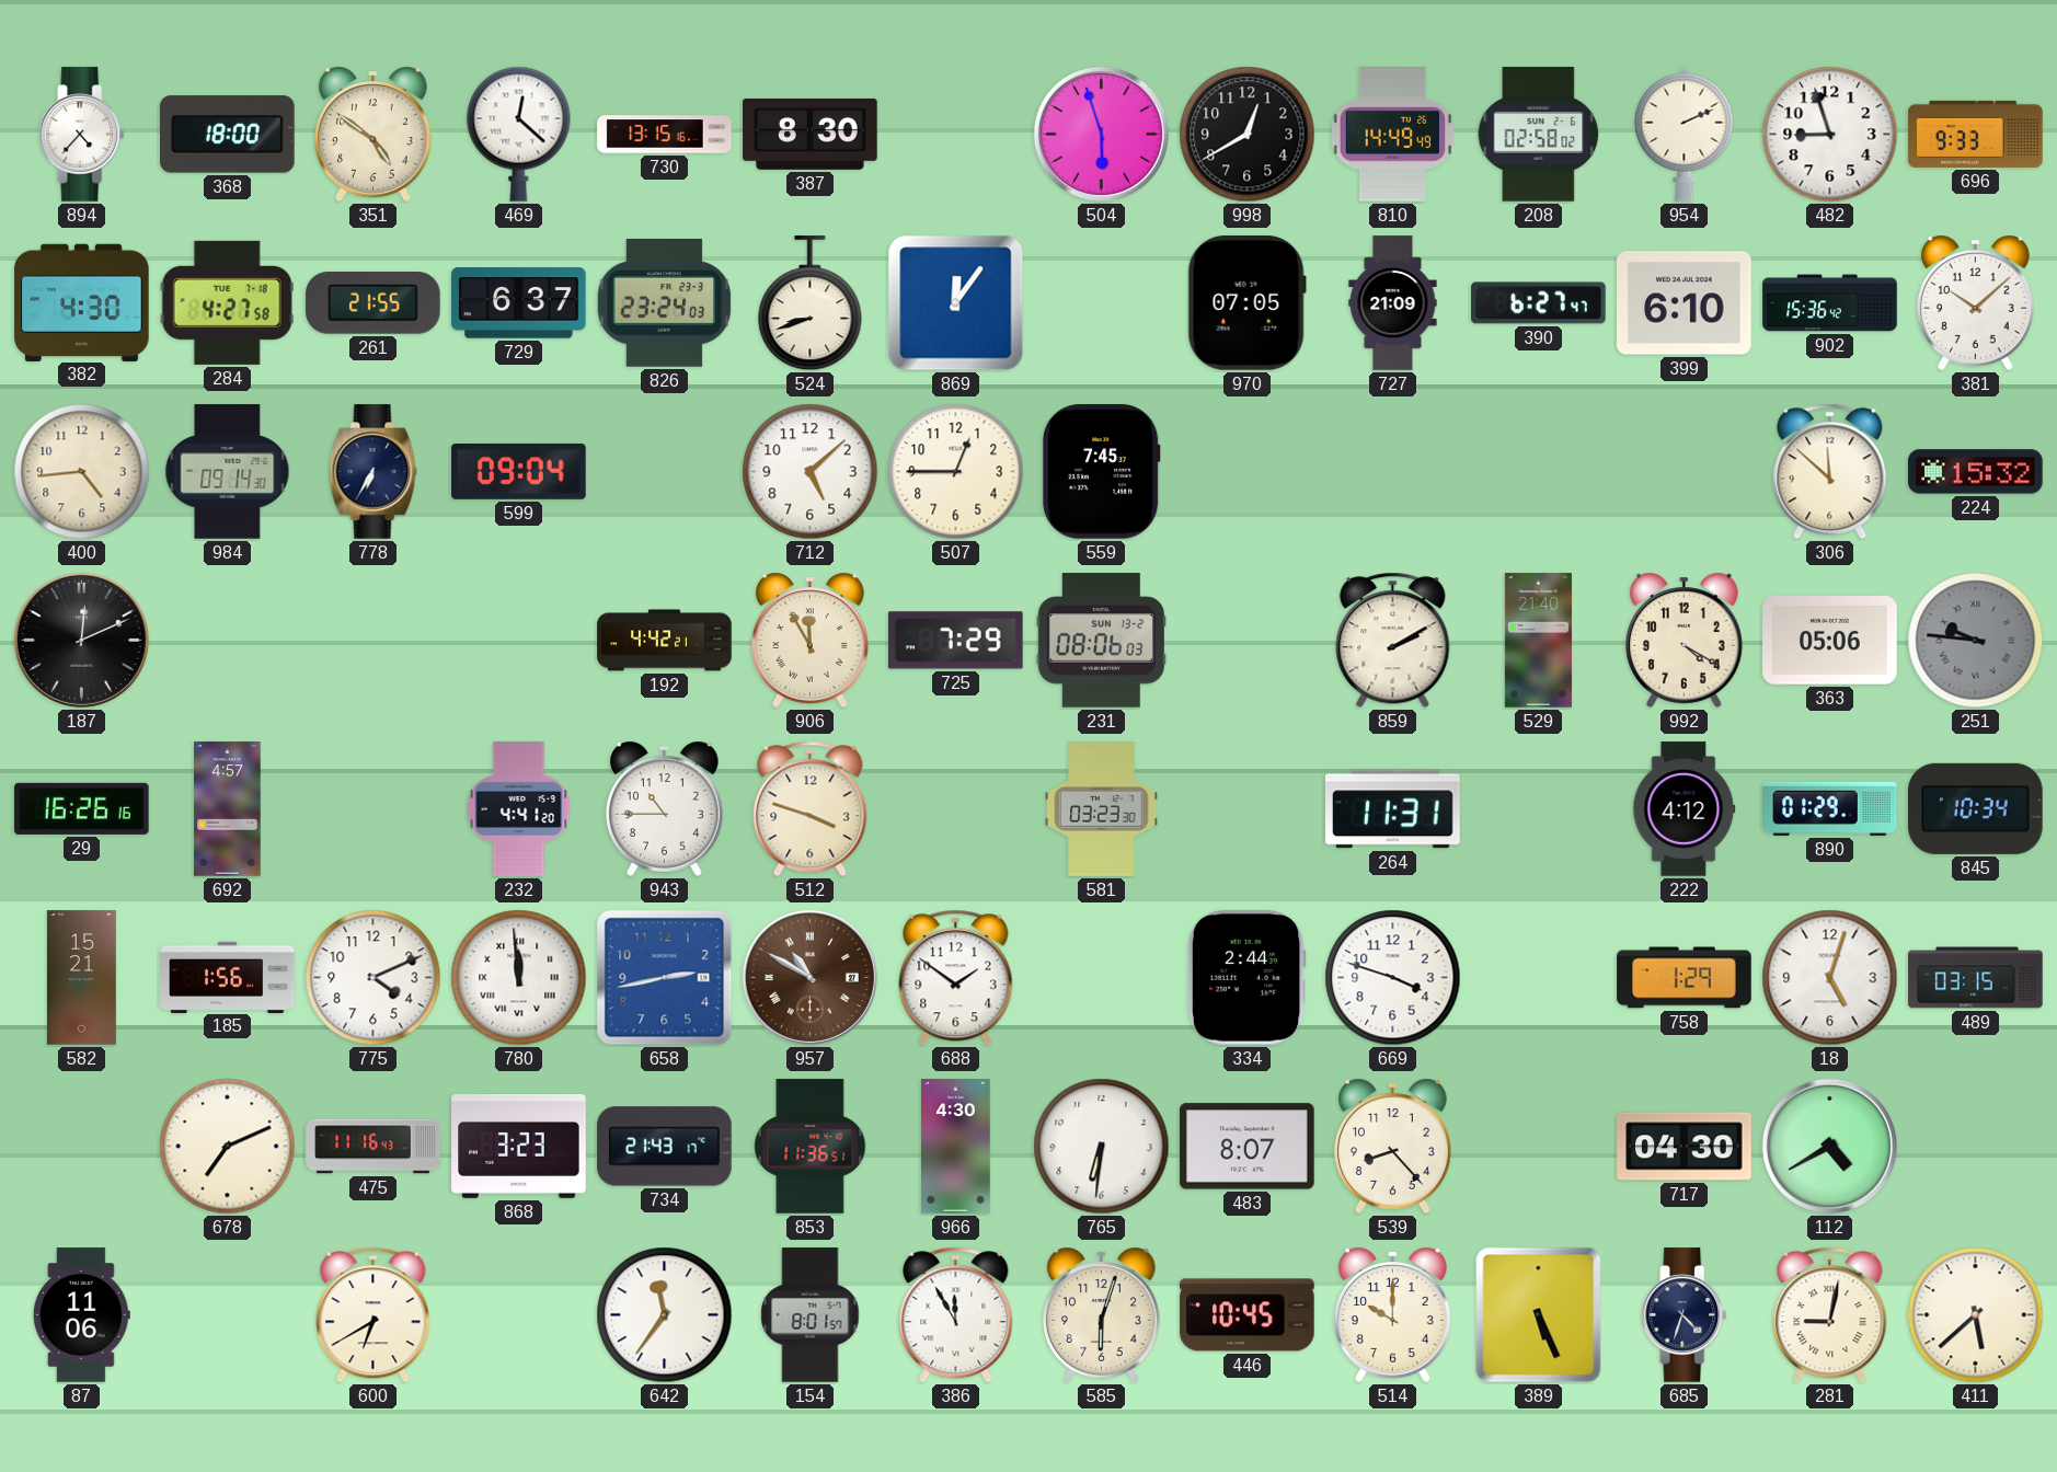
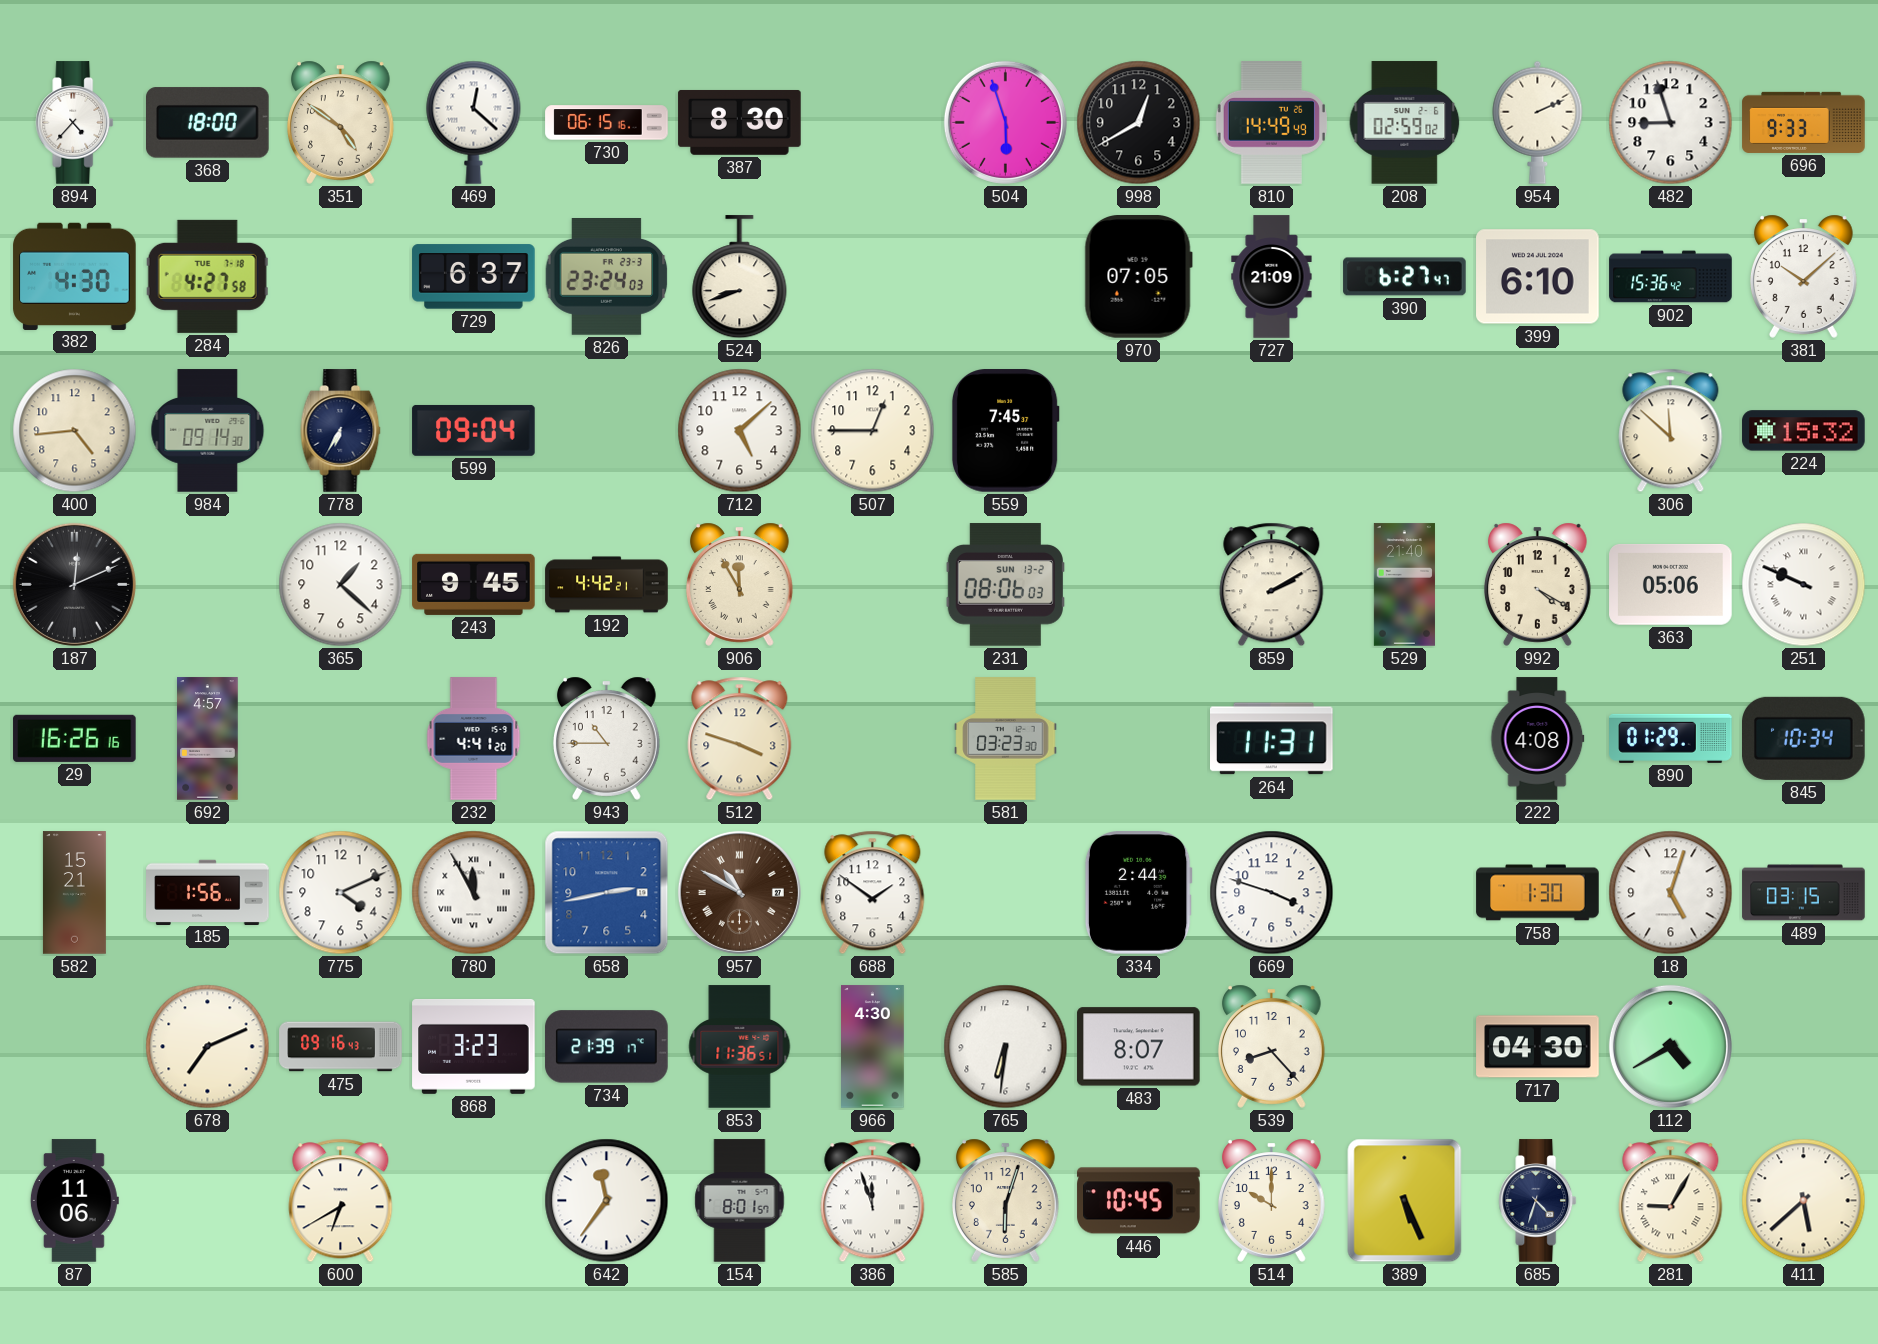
730: 13:15 -> 06:15
208: 02:58 -> 02:59
261: 21:55 -> none
869: 12:06 -> none
365: none -> 1:22
243: none -> 9:45
725: 7:29 -> none
251: 9:46 -> 9:49
251 dial: grey -> white
222: 4:12 -> 4:08
780: 11:59 -> 11:55
758: 1:29 -> 1:30
475: 11:16 -> 09:16
734: 21:43 -> 21:39
386: 11:55 -> 11:57
281: 9:02 -> 9:05
